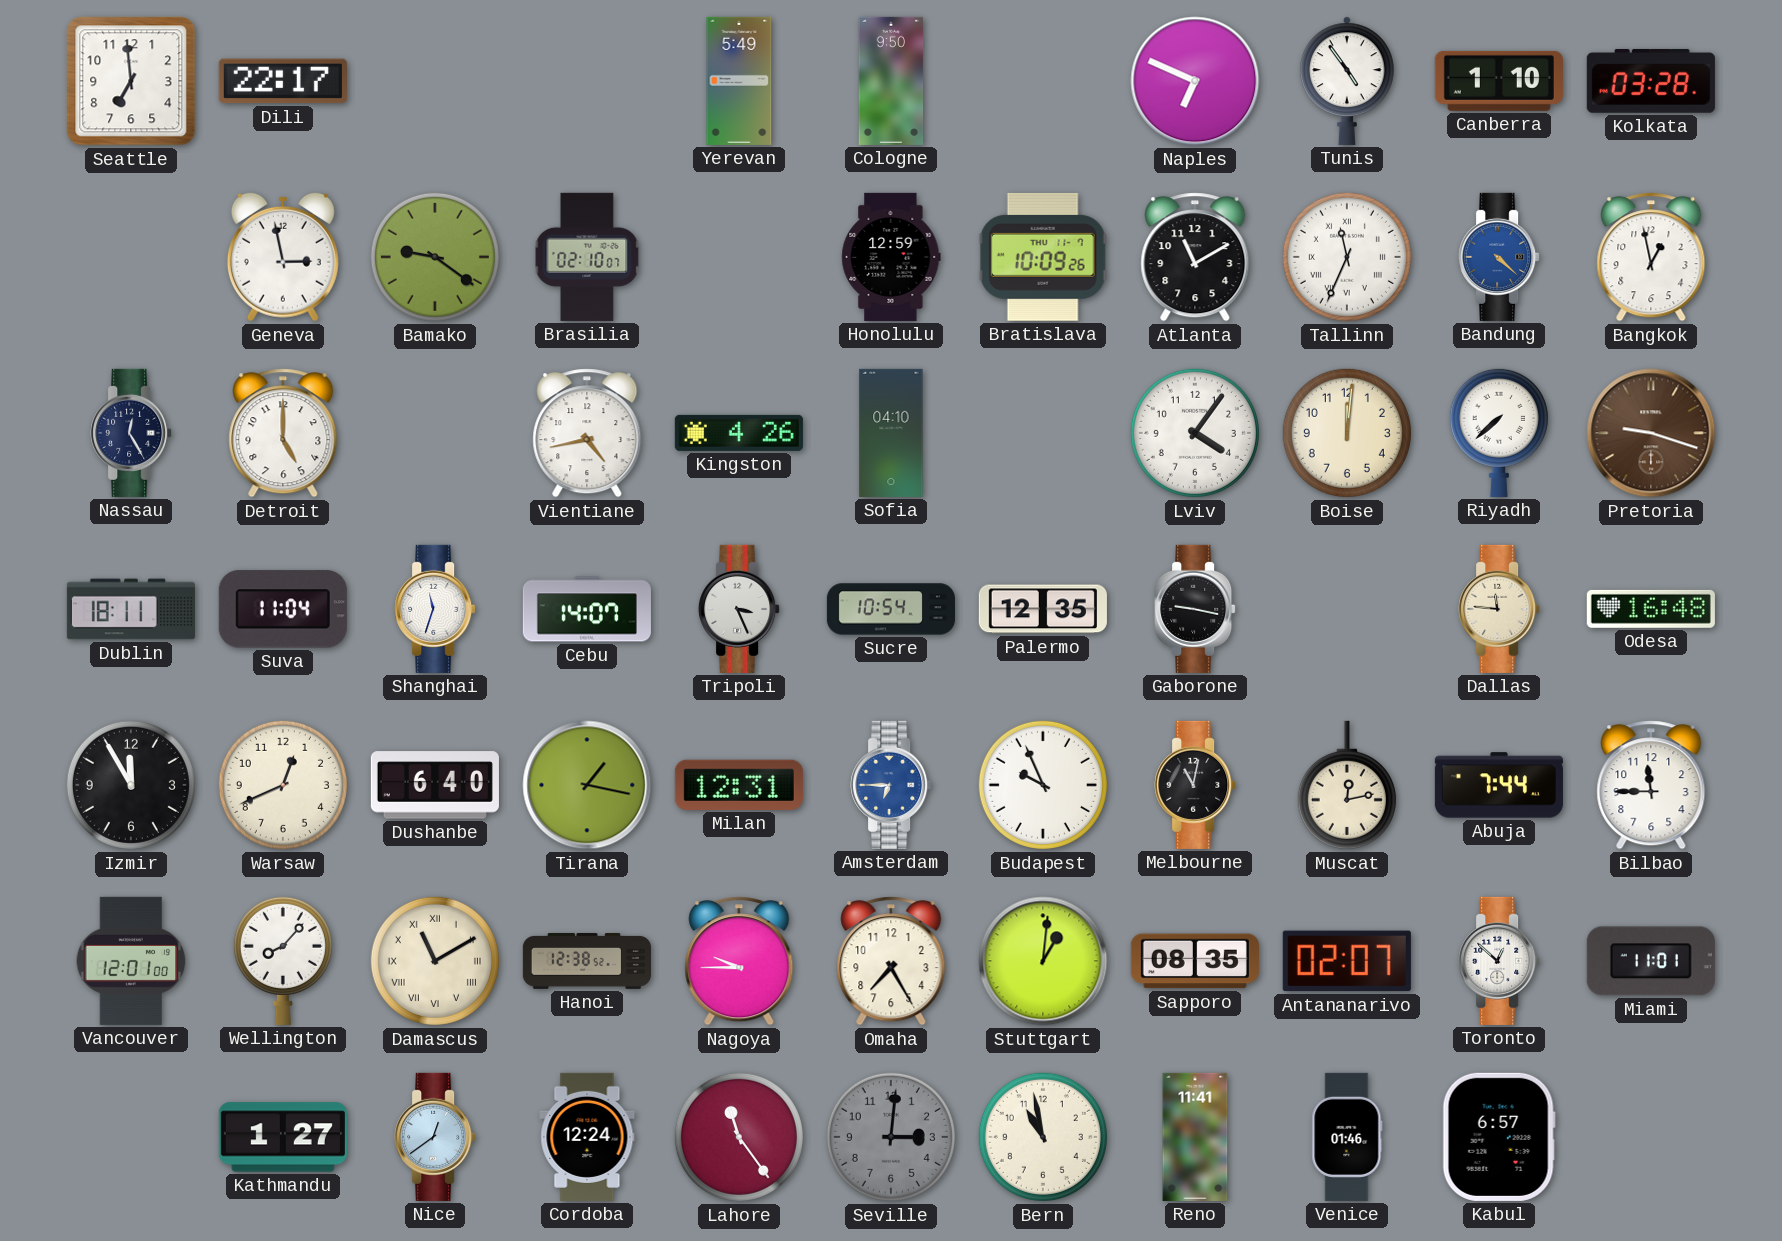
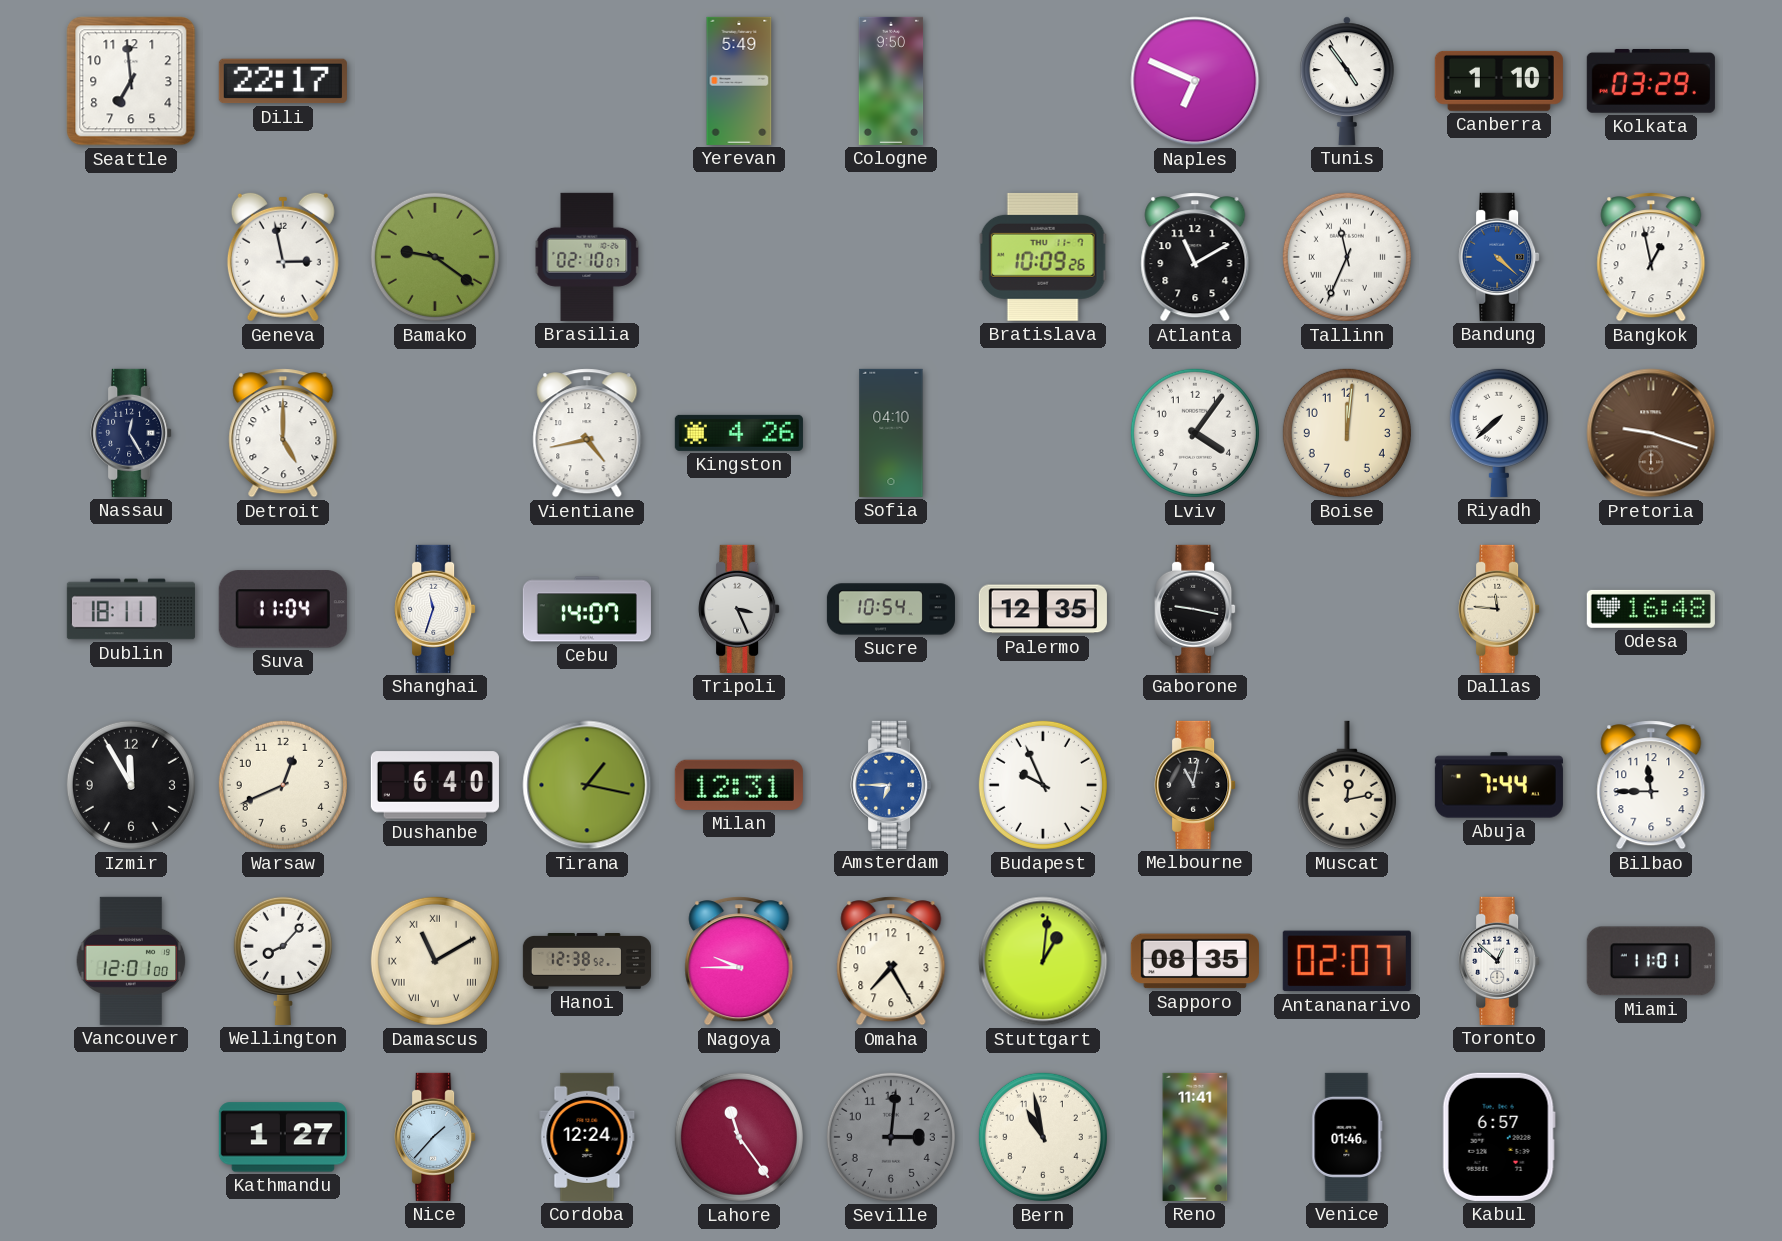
Kolkata: 03:28 -> 03:29
Honolulu: 12:59 -> none
Nice: 12:39 -> 1:37
